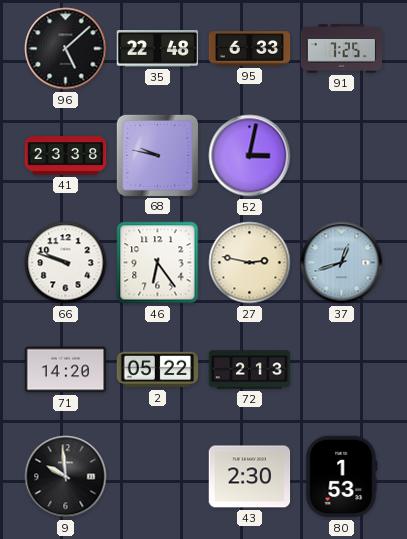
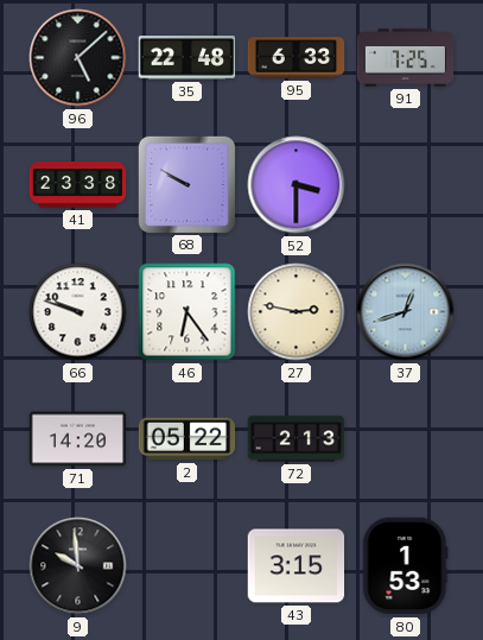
68: 9:47 -> 9:50
52: 3:02 -> 3:30
43: 2:30 -> 3:15
